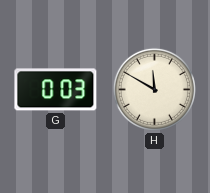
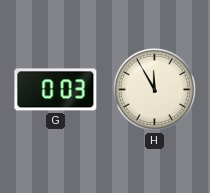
H: 11:50 -> 11:55
